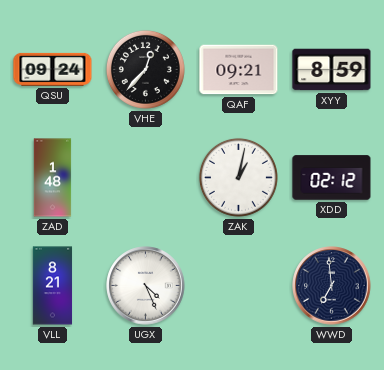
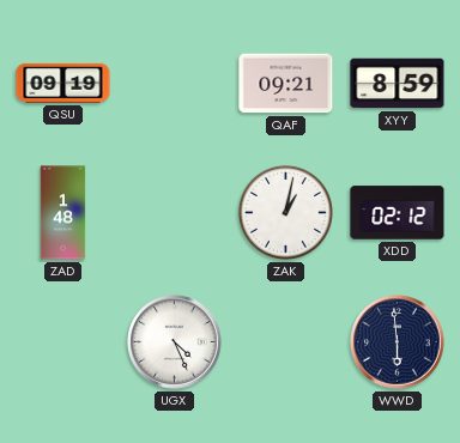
QSU: 09:24 -> 09:19
VHE: 12:37 -> none
VLL: 8:21 -> none
WWD: 6:59 -> 5:59
